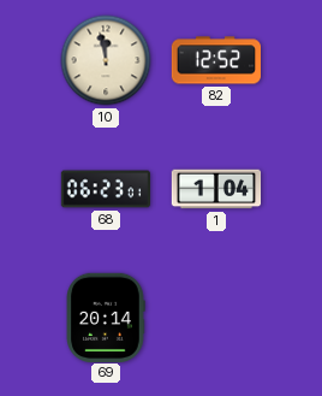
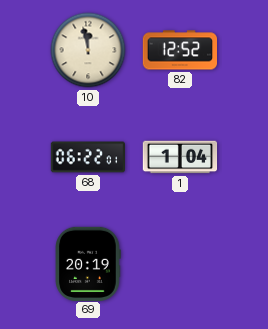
68: 06:23 -> 06:22
69: 20:14 -> 20:19
